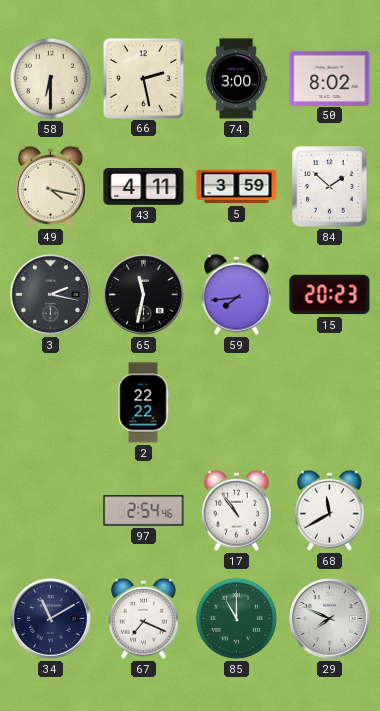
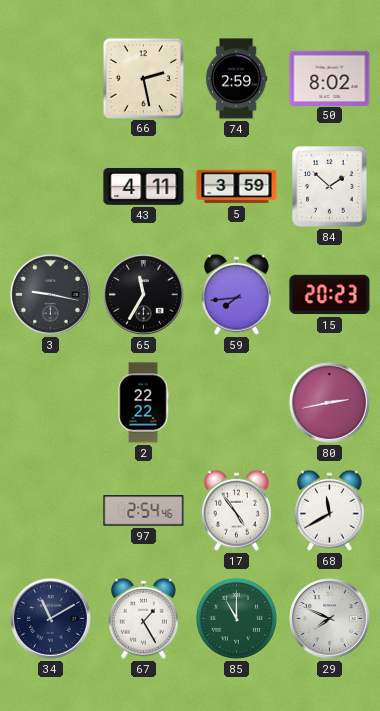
58: 6:30 -> none
74: 3:00 -> 2:59
49: 4:17 -> none
3: 2:17 -> 9:17
65: 11:32 -> 11:35
80: none -> 2:43
17: 10:54 -> 4:54
67: 7:19 -> 1:25
